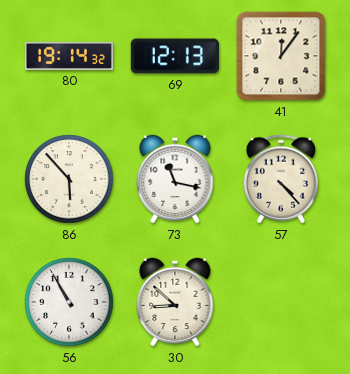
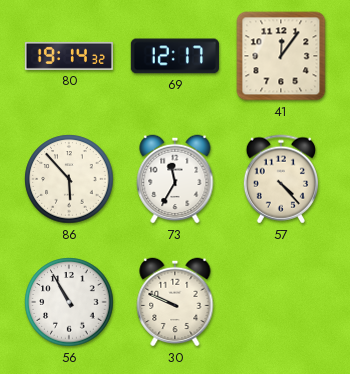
69: 12:13 -> 12:17
73: 11:17 -> 11:35
30: 8:52 -> 9:49
